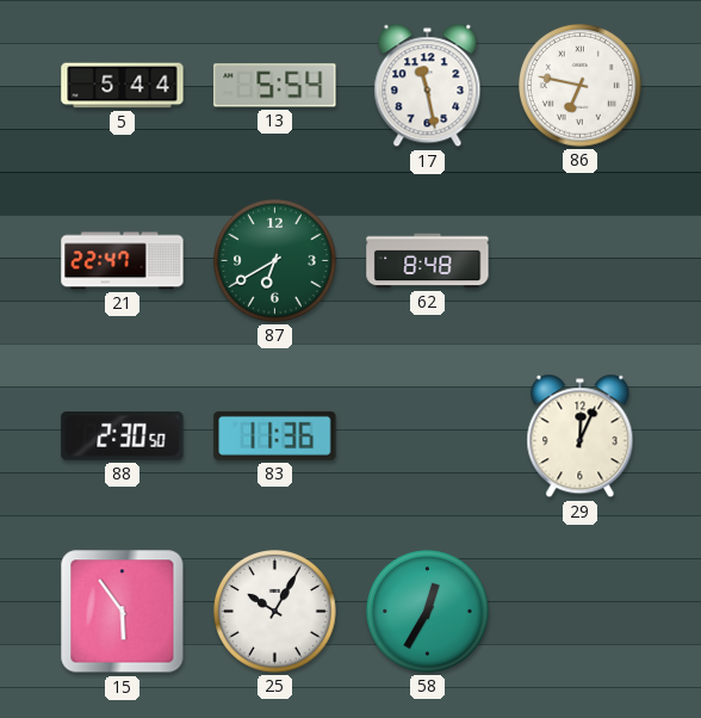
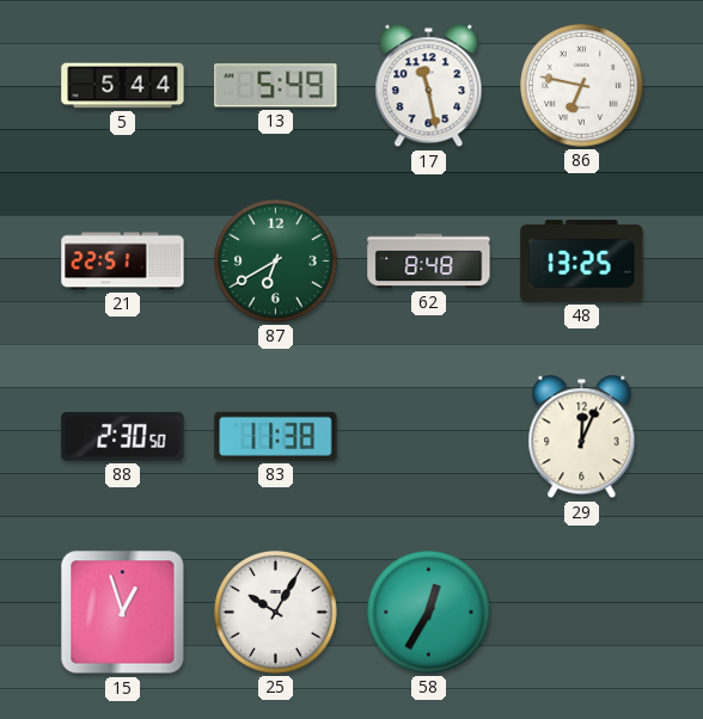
13: 5:54 -> 5:49
21: 22:47 -> 22:51
48: none -> 13:25
83: 11:36 -> 11:38
15: 5:54 -> 12:57
